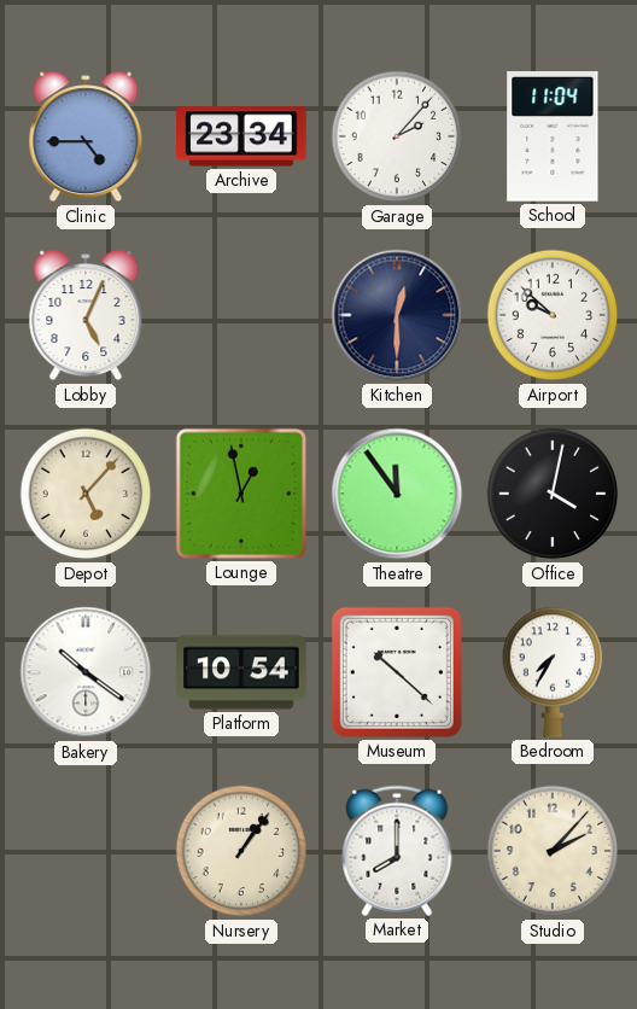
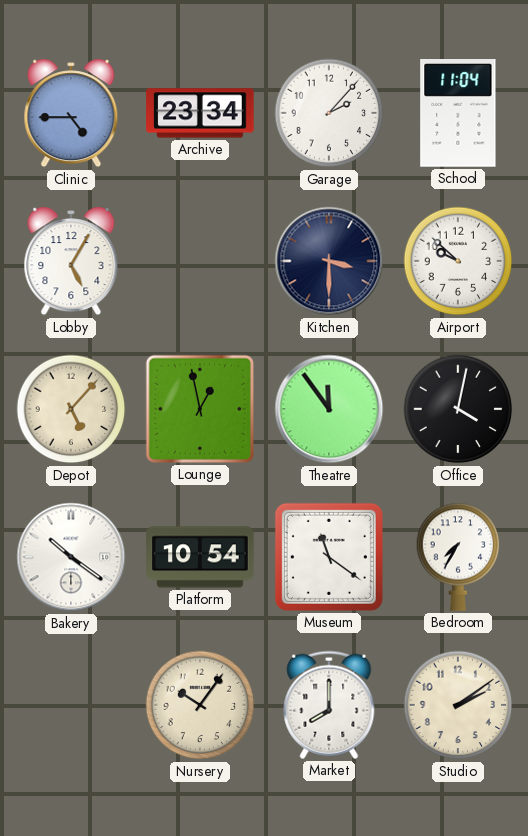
Lobby: 5:04 -> 5:05
Kitchen: 12:30 -> 3:30
Museum: 10:22 -> 11:21
Nursery: 1:06 -> 10:06
Studio: 2:07 -> 2:09
